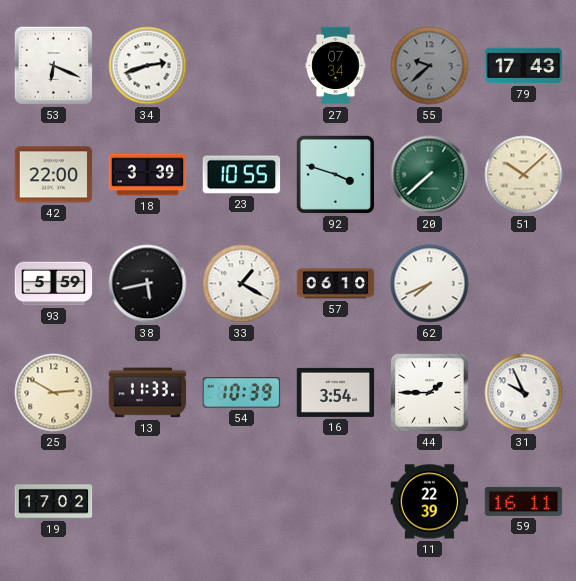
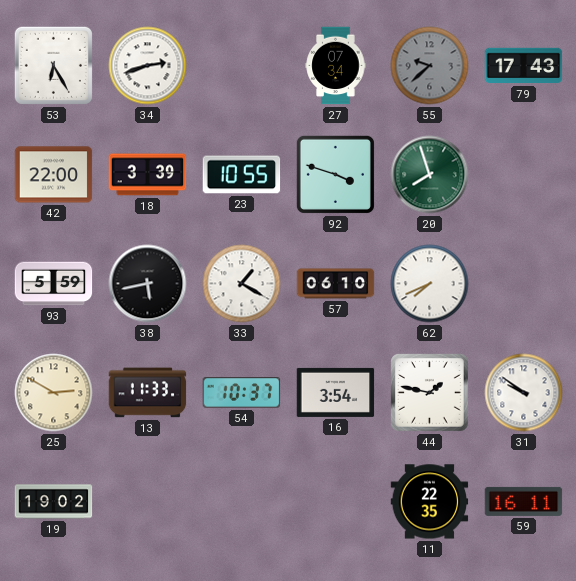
53: 6:19 -> 6:25
20: 7:38 -> 7:57
51: 10:08 -> none
54: 10:39 -> 10:37
44: 1:45 -> 1:47
31: 9:56 -> 9:51
19: 17:02 -> 19:02
11: 22:39 -> 22:35
